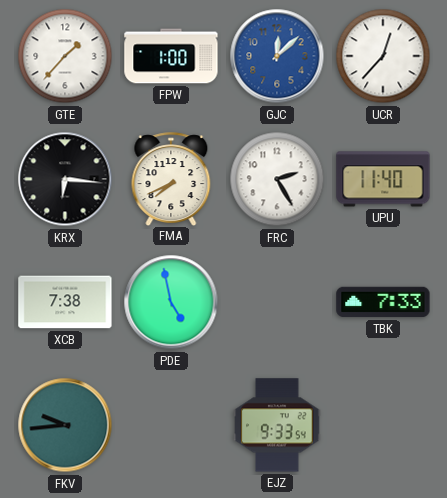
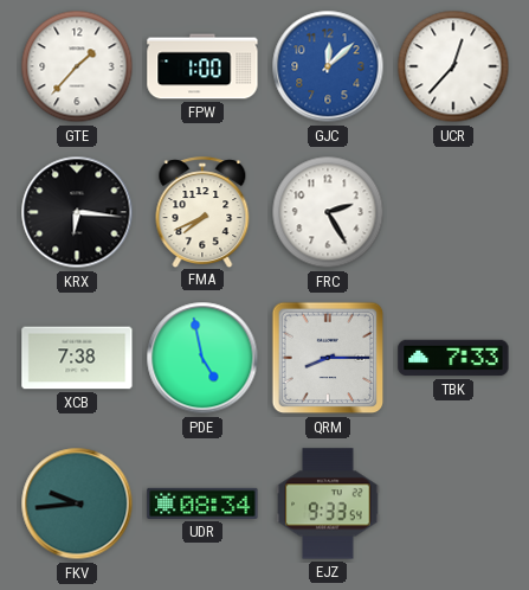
UPU: 11:40 -> none
QRM: none -> 8:15
UDR: none -> 08:34
